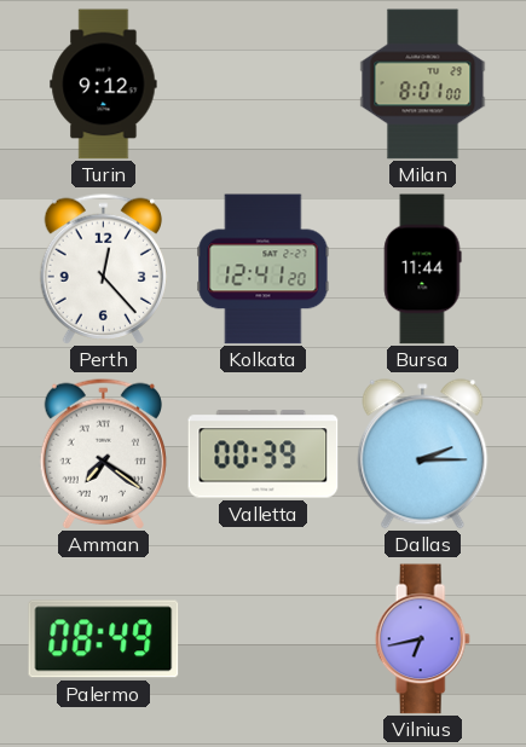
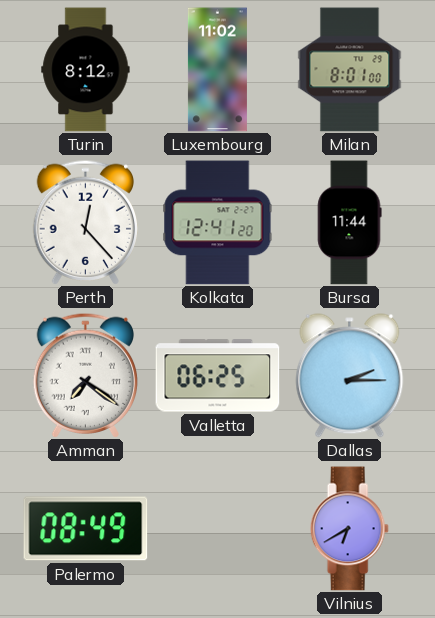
Turin: 9:12 -> 8:12
Luxembourg: none -> 11:02
Valletta: 00:39 -> 06:25
Vilnius: 6:43 -> 6:40
